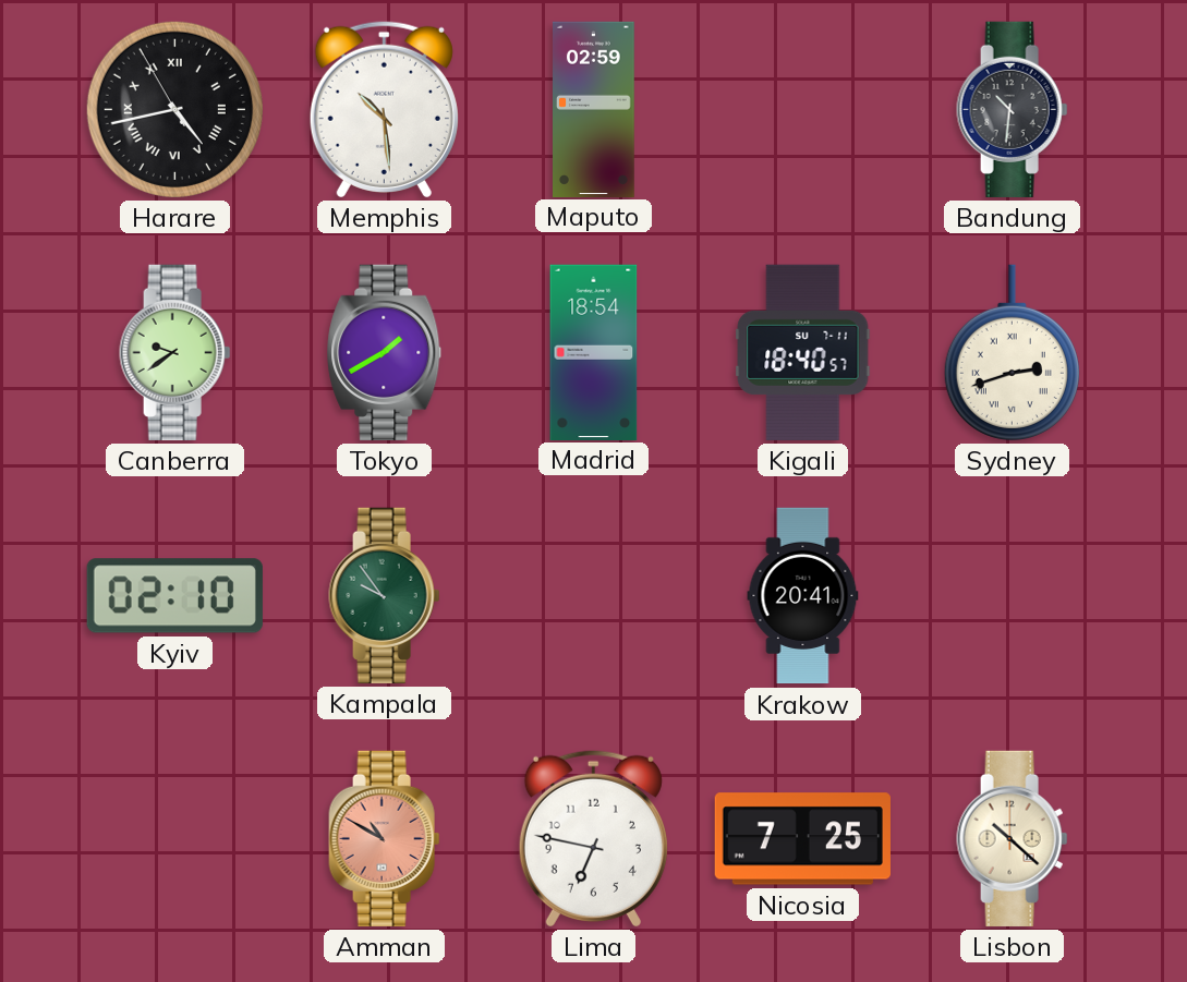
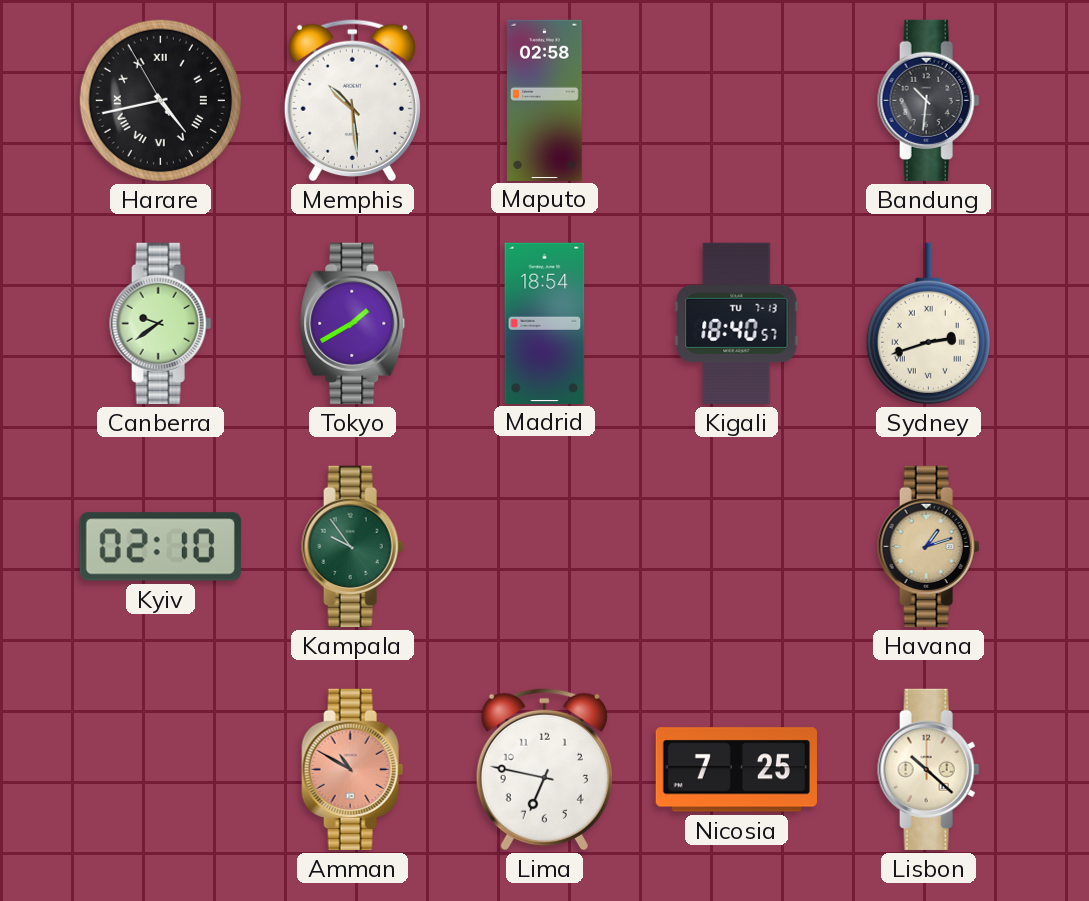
Maputo: 02:59 -> 02:58
Kigali date: SU 7-11 -> TU 7-13
Krakow: 20:41 -> none
Havana: none -> 1:12
